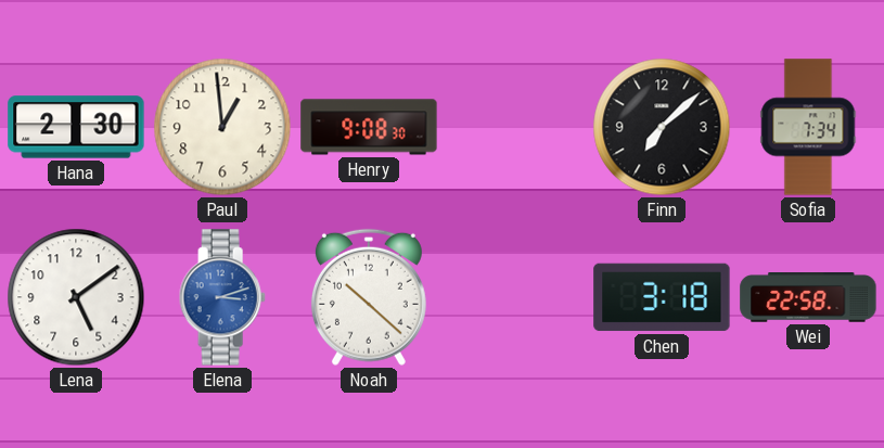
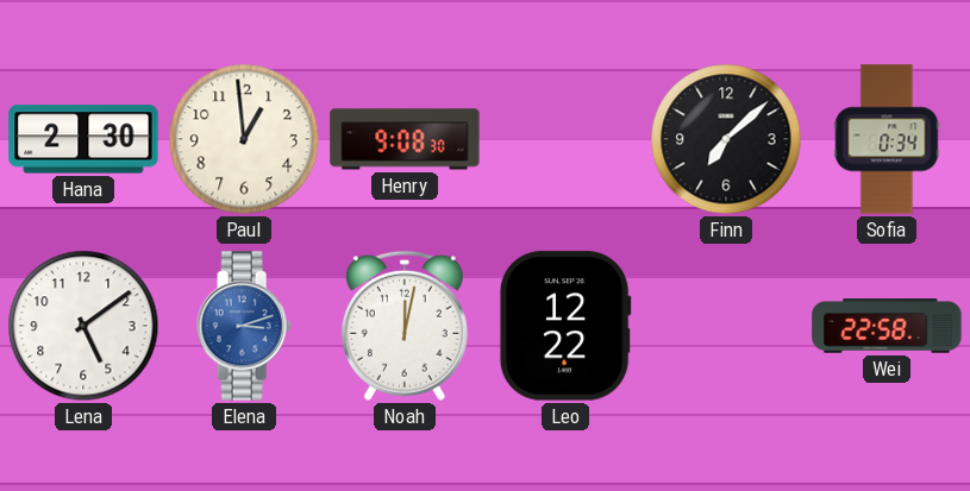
Sofia: 7:34 -> 0:34
Noah: 10:22 -> 12:02
Leo: none -> 12:22
Chen: 3:18 -> none
